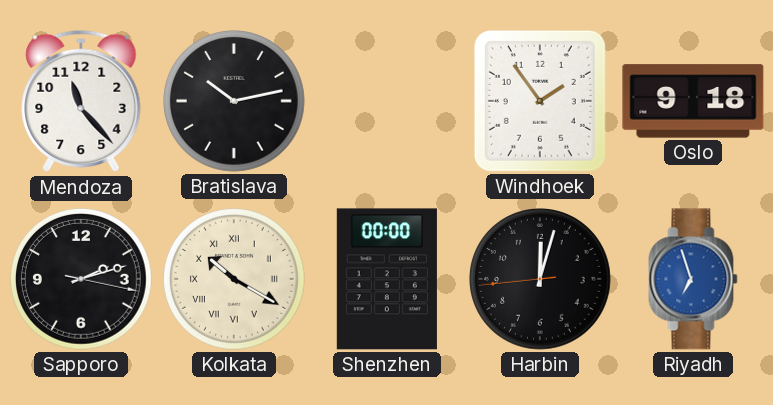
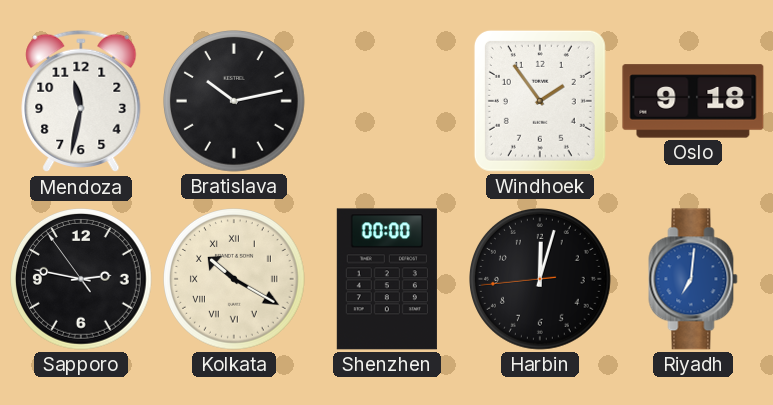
Mendoza: 11:23 -> 11:32
Sapporo: 2:12 -> 2:46
Riyadh: 6:57 -> 7:01
